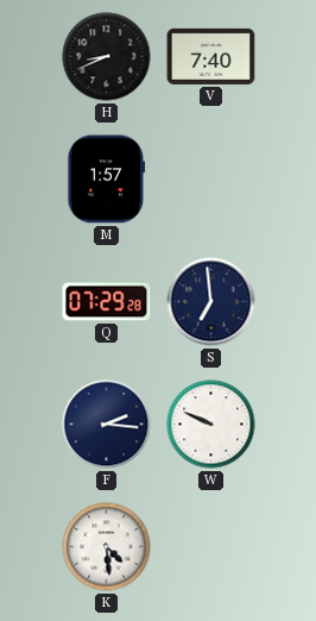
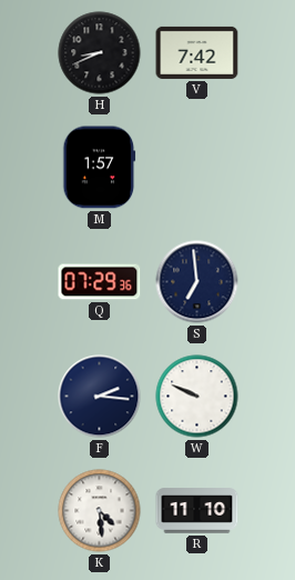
V: 7:40 -> 7:42
Q: 07:29:28 -> 07:29:36
R: none -> 11:10
